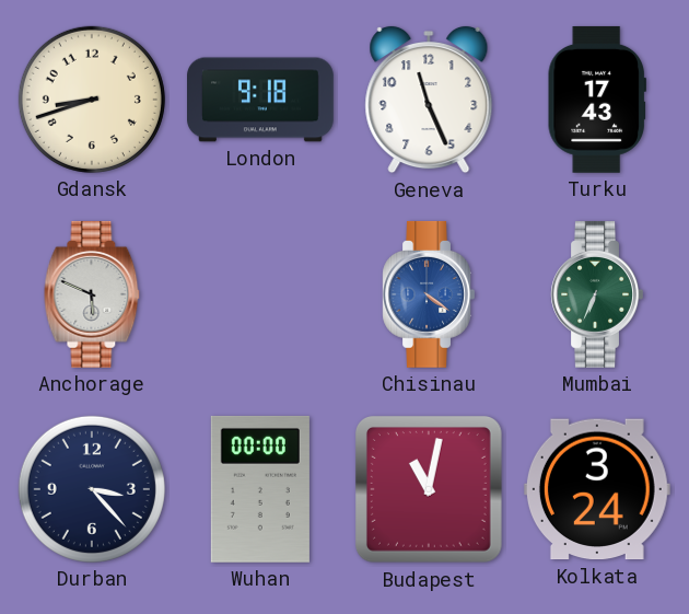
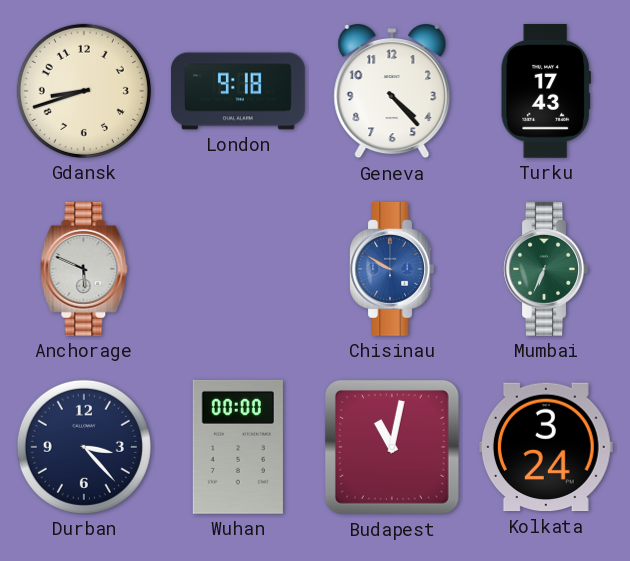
Geneva: 11:26 -> 4:23
Chisinau: 4:21 -> 9:50
